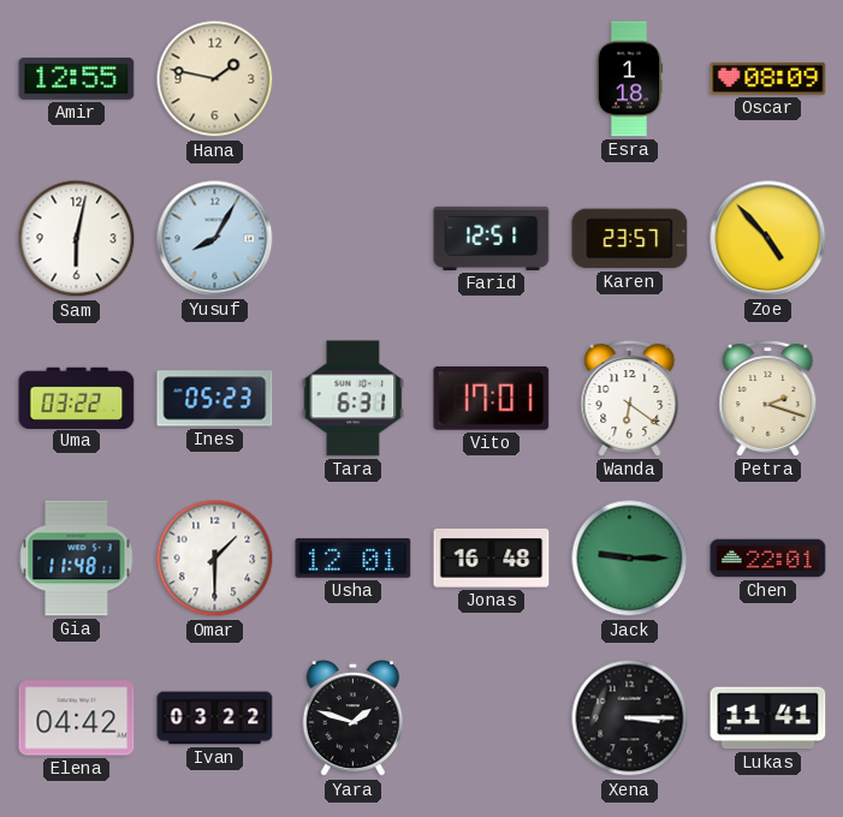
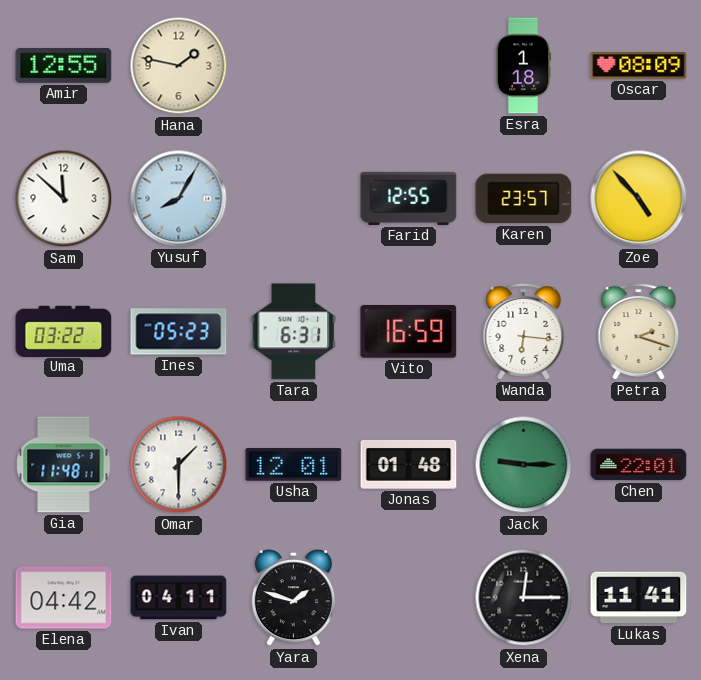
Sam: 6:02 -> 11:52
Farid: 12:51 -> 12:55
Vito: 17:01 -> 16:59
Wanda: 6:21 -> 6:16
Jonas: 16:48 -> 01:48
Ivan: 03:22 -> 04:11
Xena: 3:15 -> 12:15
